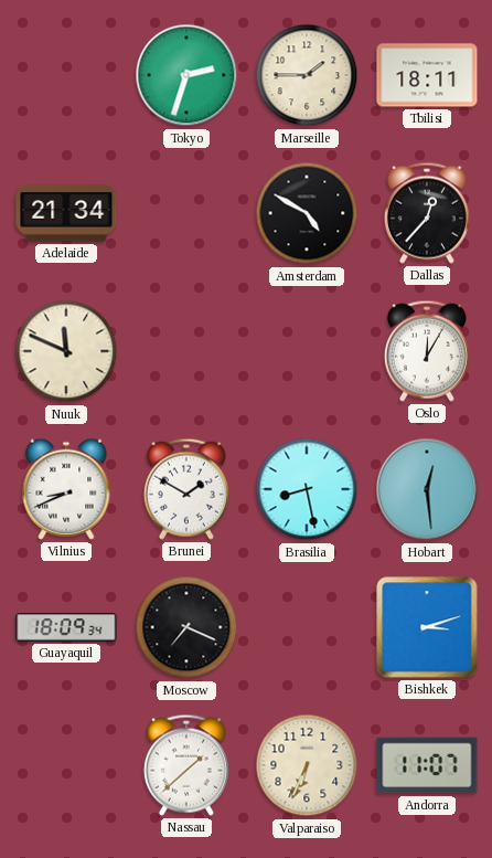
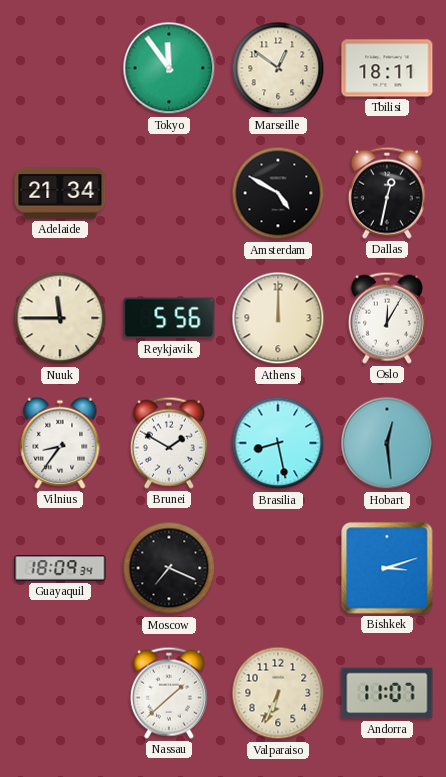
Tokyo: 2:33 -> 11:54
Marseille: 1:45 -> 12:51
Dallas: 12:37 -> 12:32
Nuuk: 11:49 -> 11:45
Reykjavik: none -> 5:56
Athens: none -> 12:00
Vilnius: 8:41 -> 8:36
